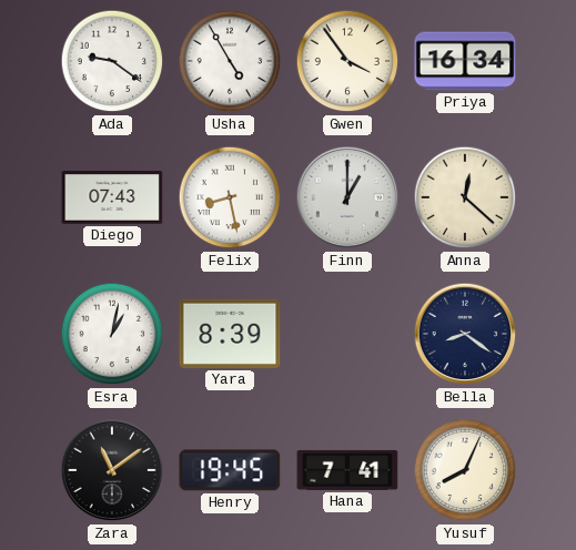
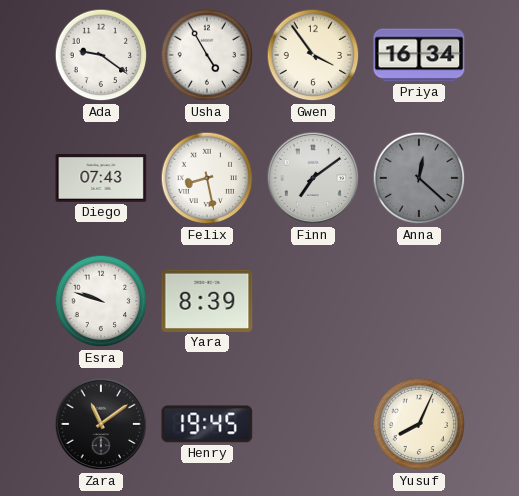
Finn: 1:00 -> 7:09
Anna dial: cream -> grey
Esra: 1:02 -> 9:48
Bella: 8:21 -> none
Hana: 7:41 -> none
